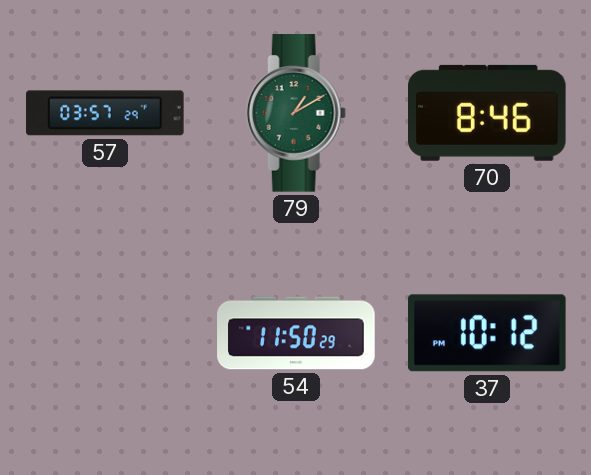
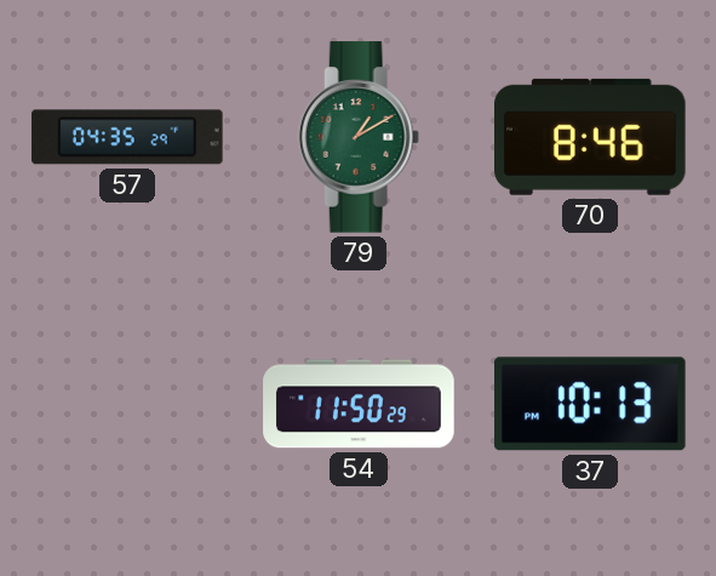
57: 03:57 -> 04:35
37: 10:12 -> 10:13
